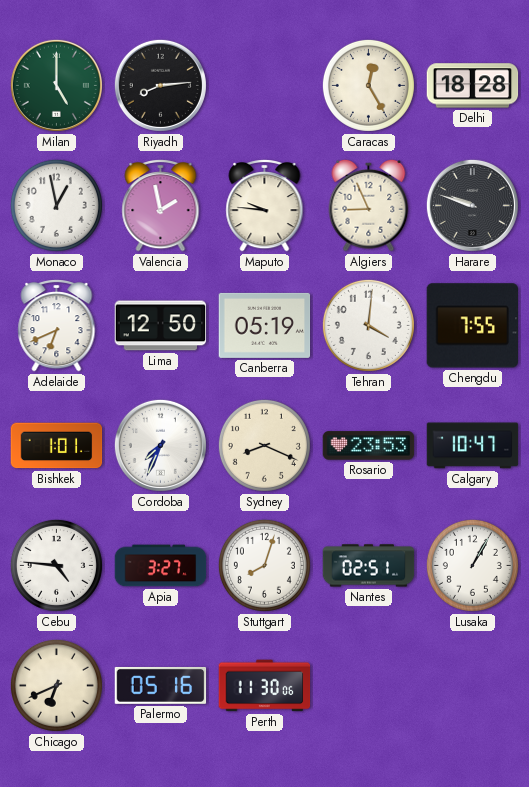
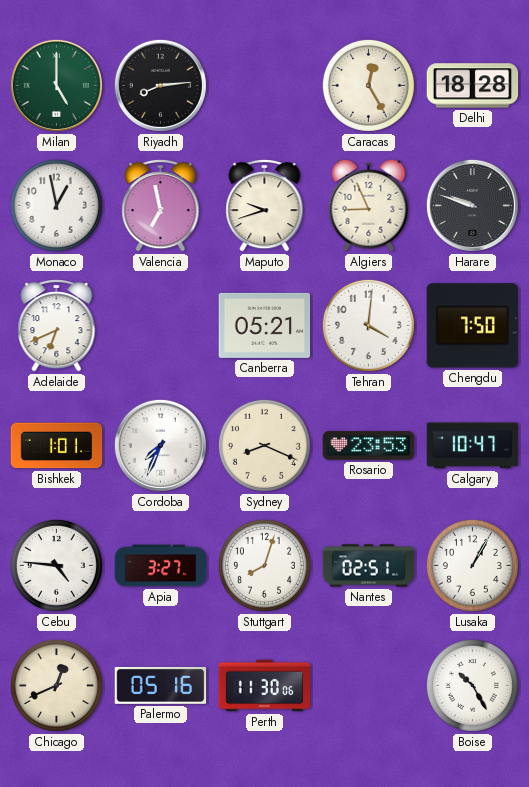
Valencia: 1:58 -> 6:58
Maputo: 9:46 -> 9:42
Lima: 12:50 -> none
Canberra: 05:19 -> 05:21
Chengdu: 7:55 -> 7:50
Chicago: 6:41 -> 12:41
Boise: none -> 10:25
